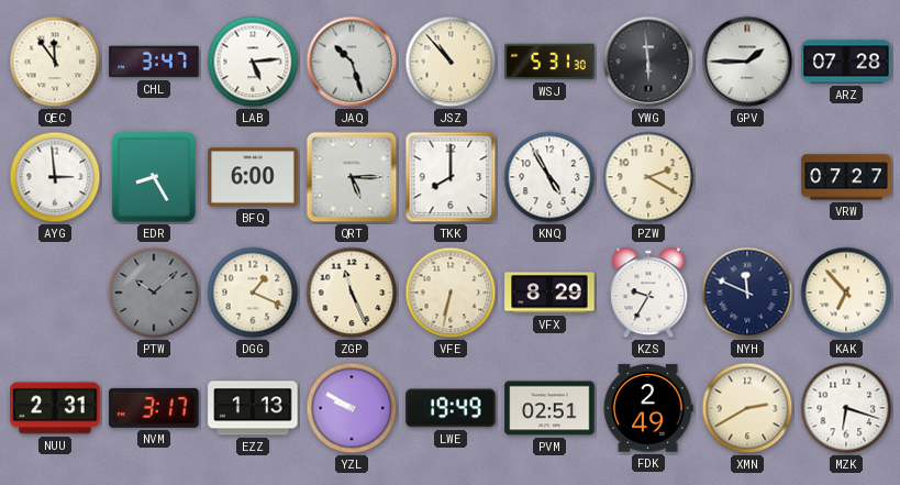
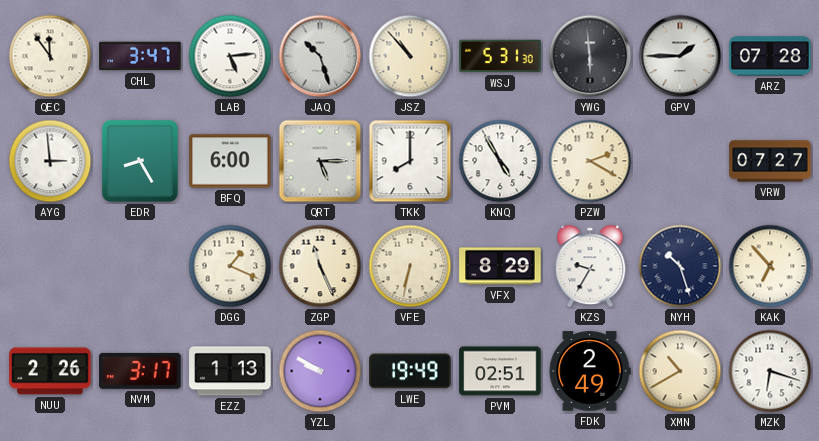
PTW: 10:08 -> none
NYH: 11:49 -> 10:27
NUU: 2:31 -> 2:26
XMN: 2:40 -> 10:40
